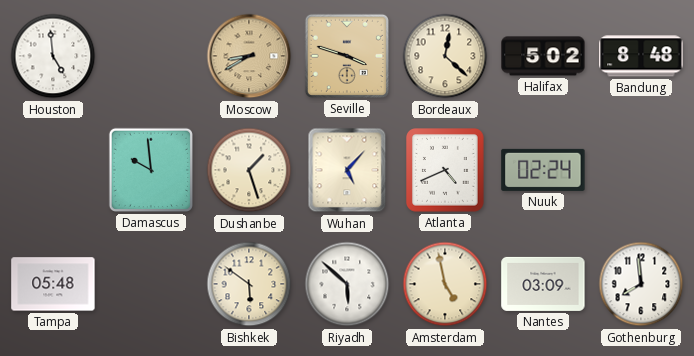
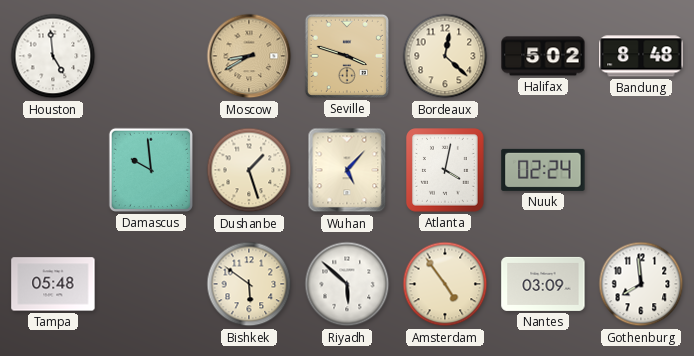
Atlanta: 4:41 -> 4:02
Amsterdam: 4:58 -> 4:54
